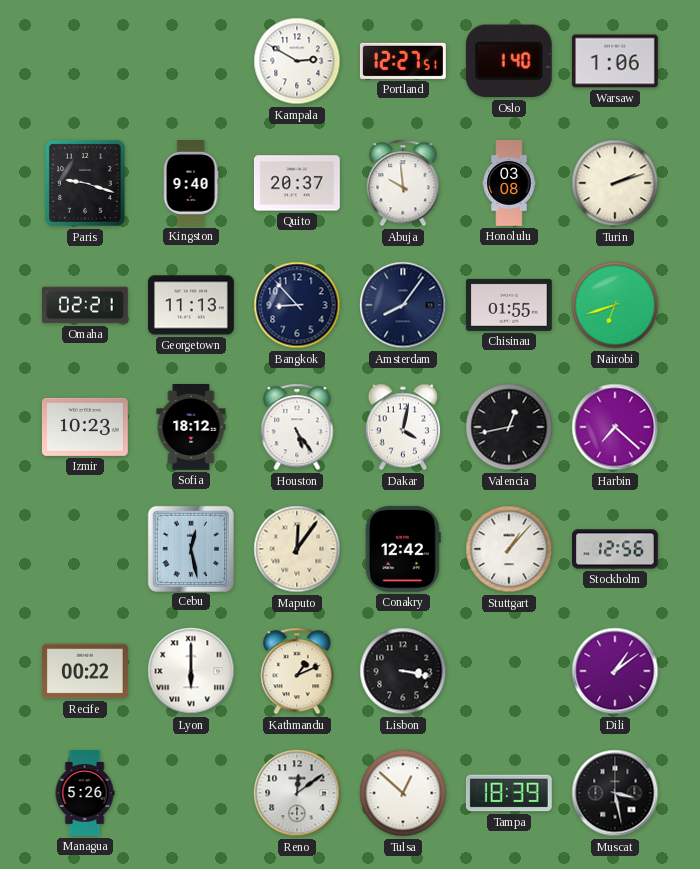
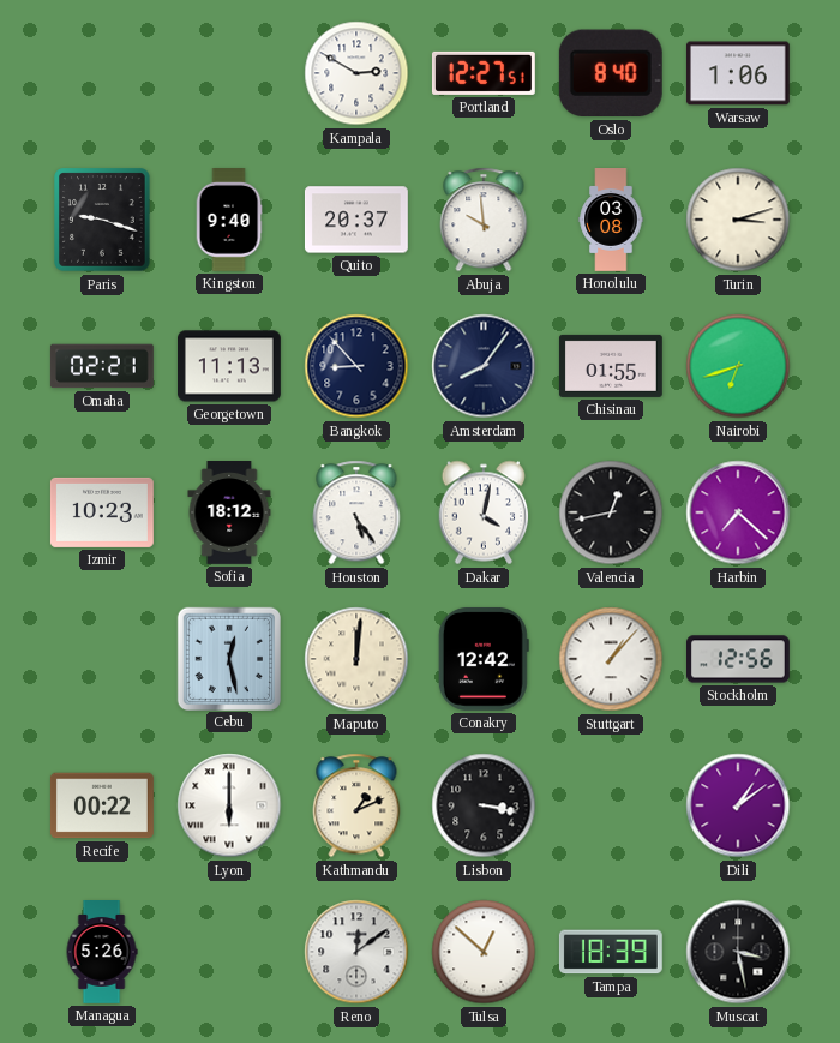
Oslo: 1:40 -> 8:40
Turin: 2:12 -> 3:12
Maputo: 12:06 -> 12:01
